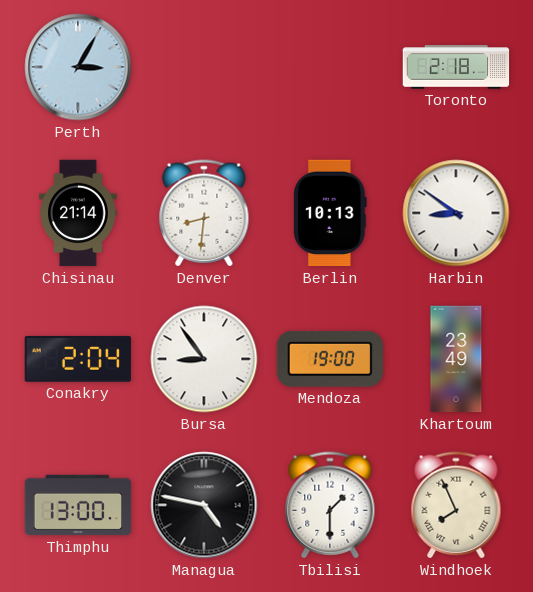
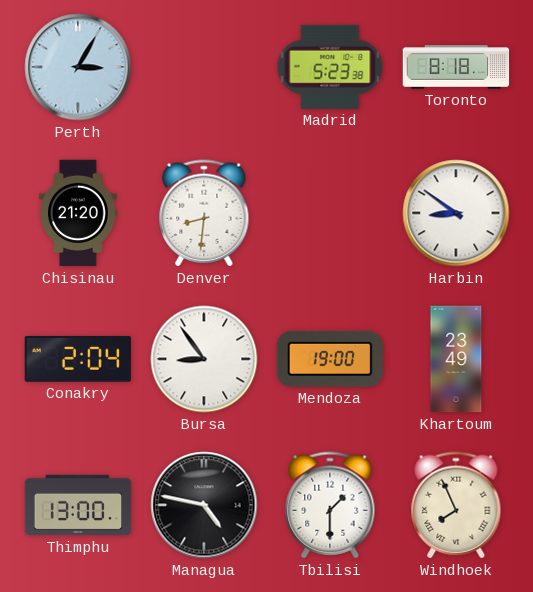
Madrid: none -> 5:23
Toronto: 2:18 -> 8:18
Chisinau: 21:14 -> 21:20
Berlin: 10:13 -> none
